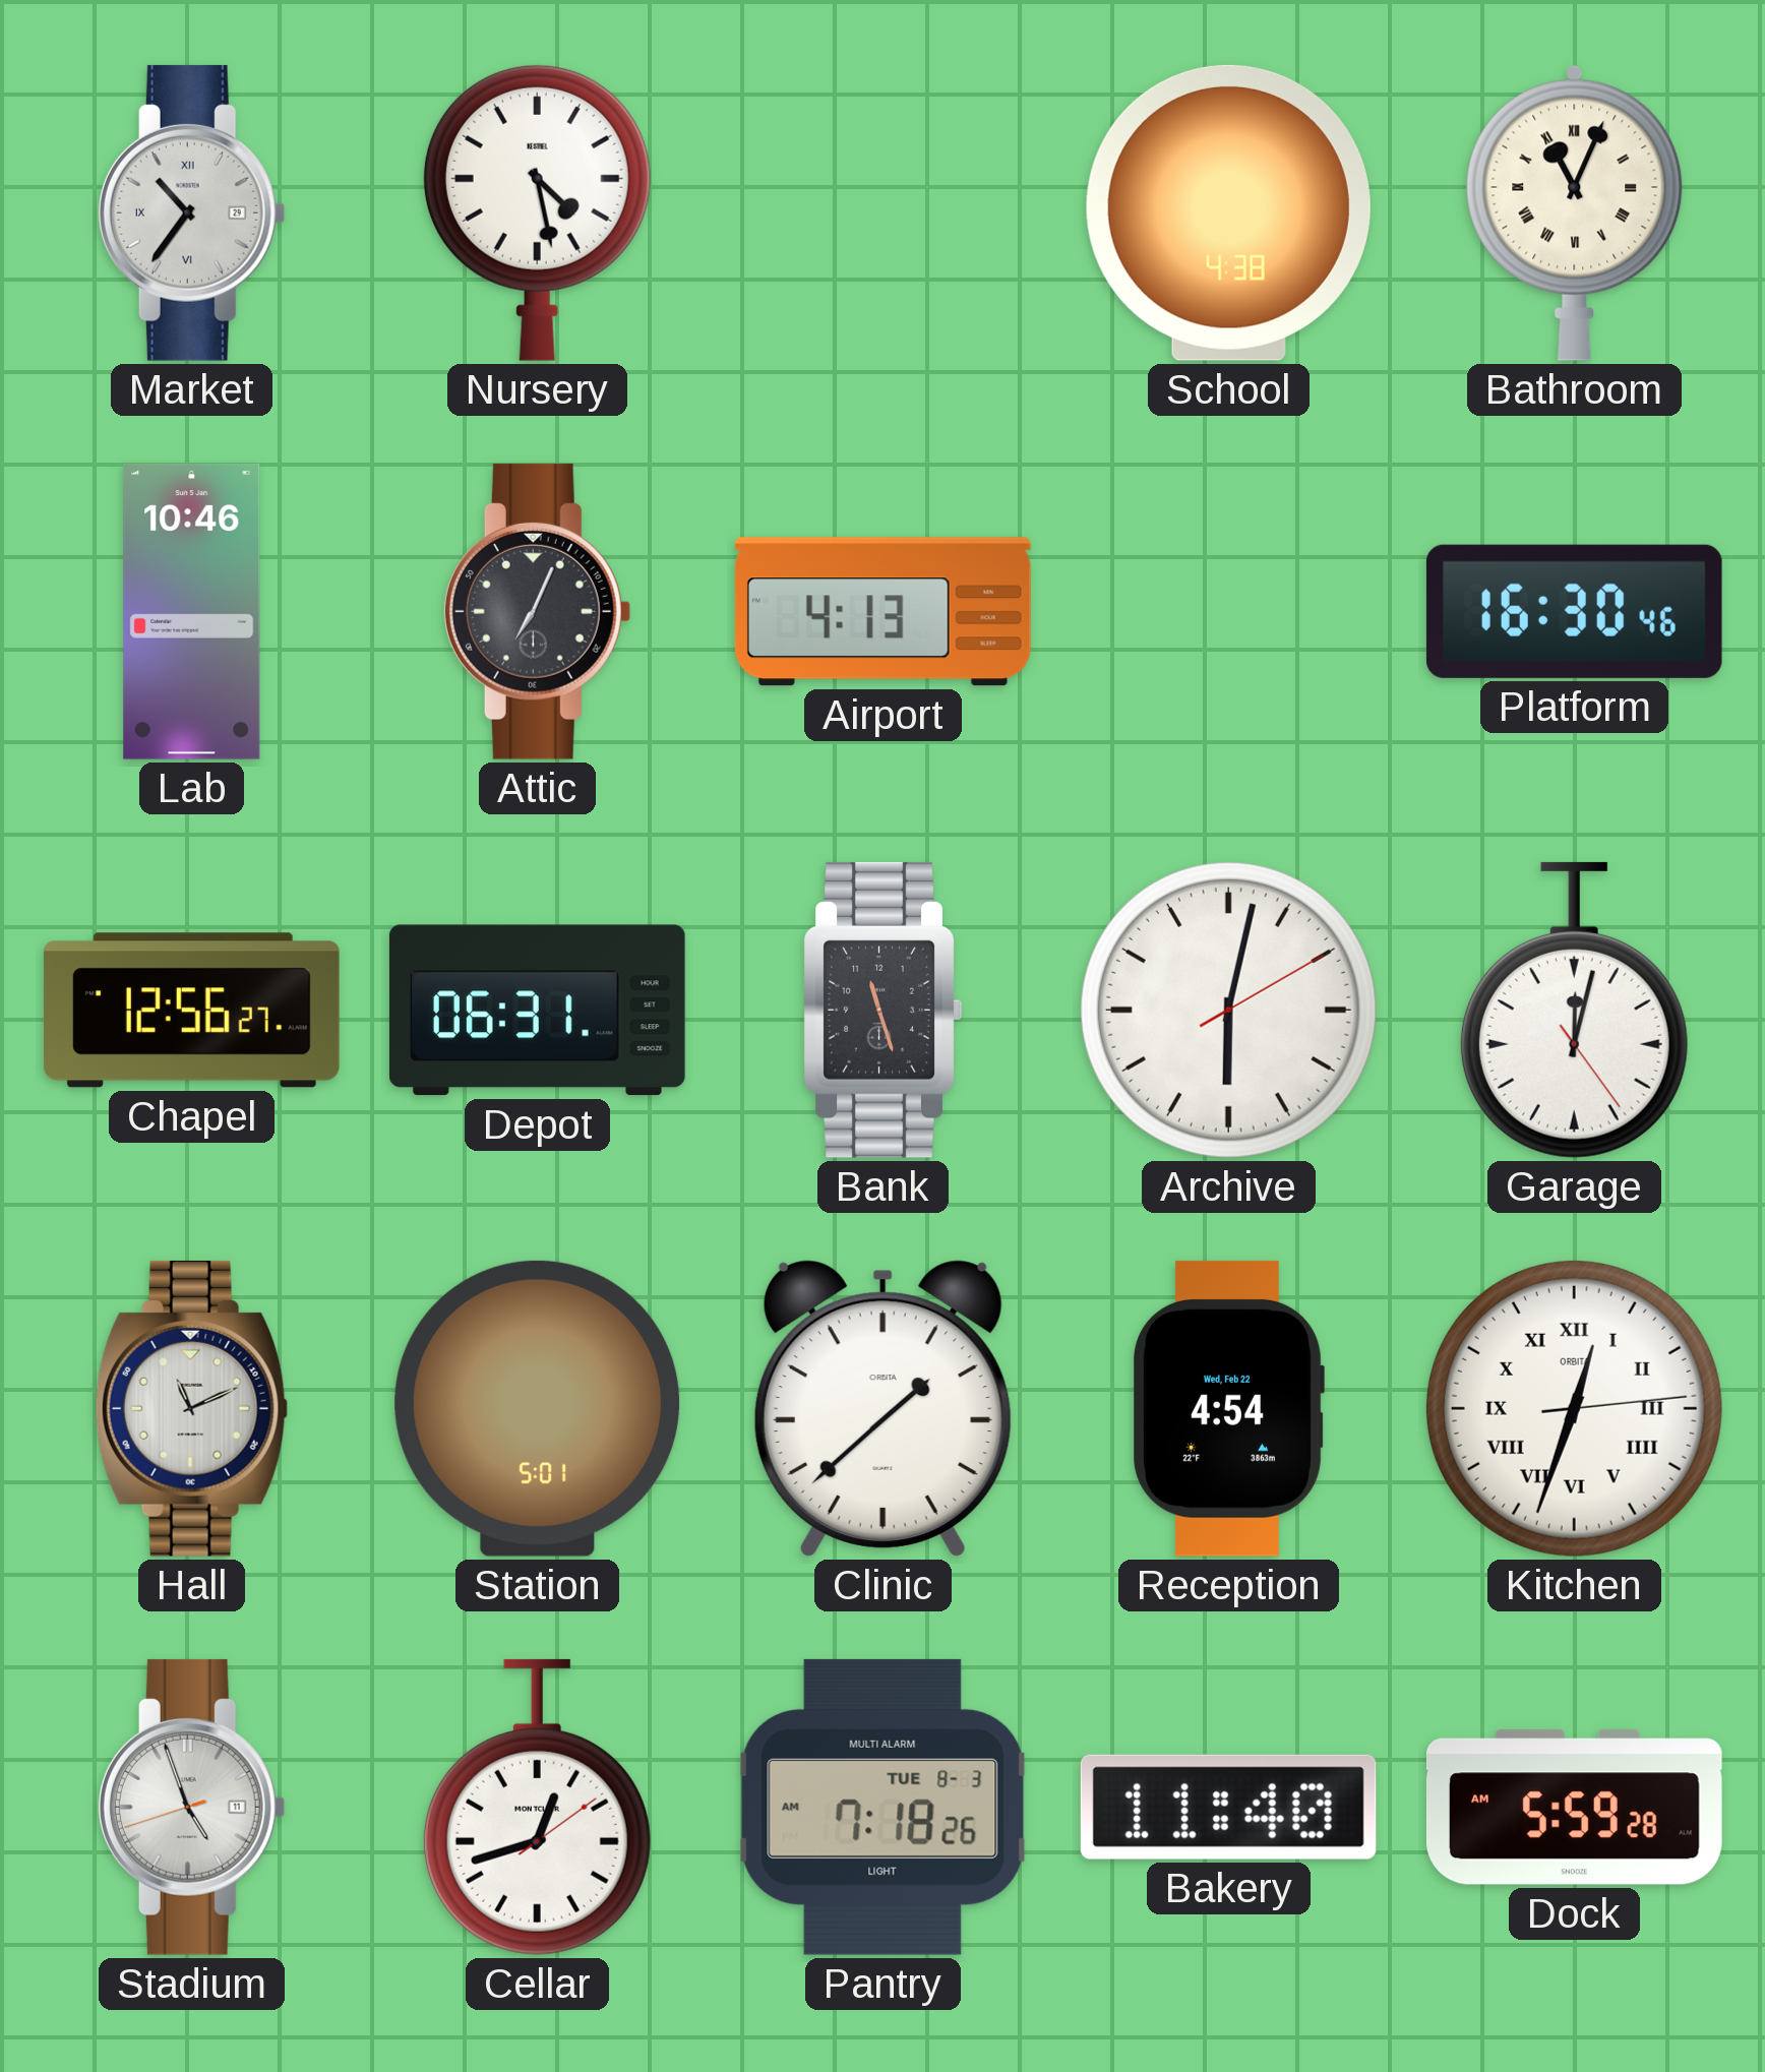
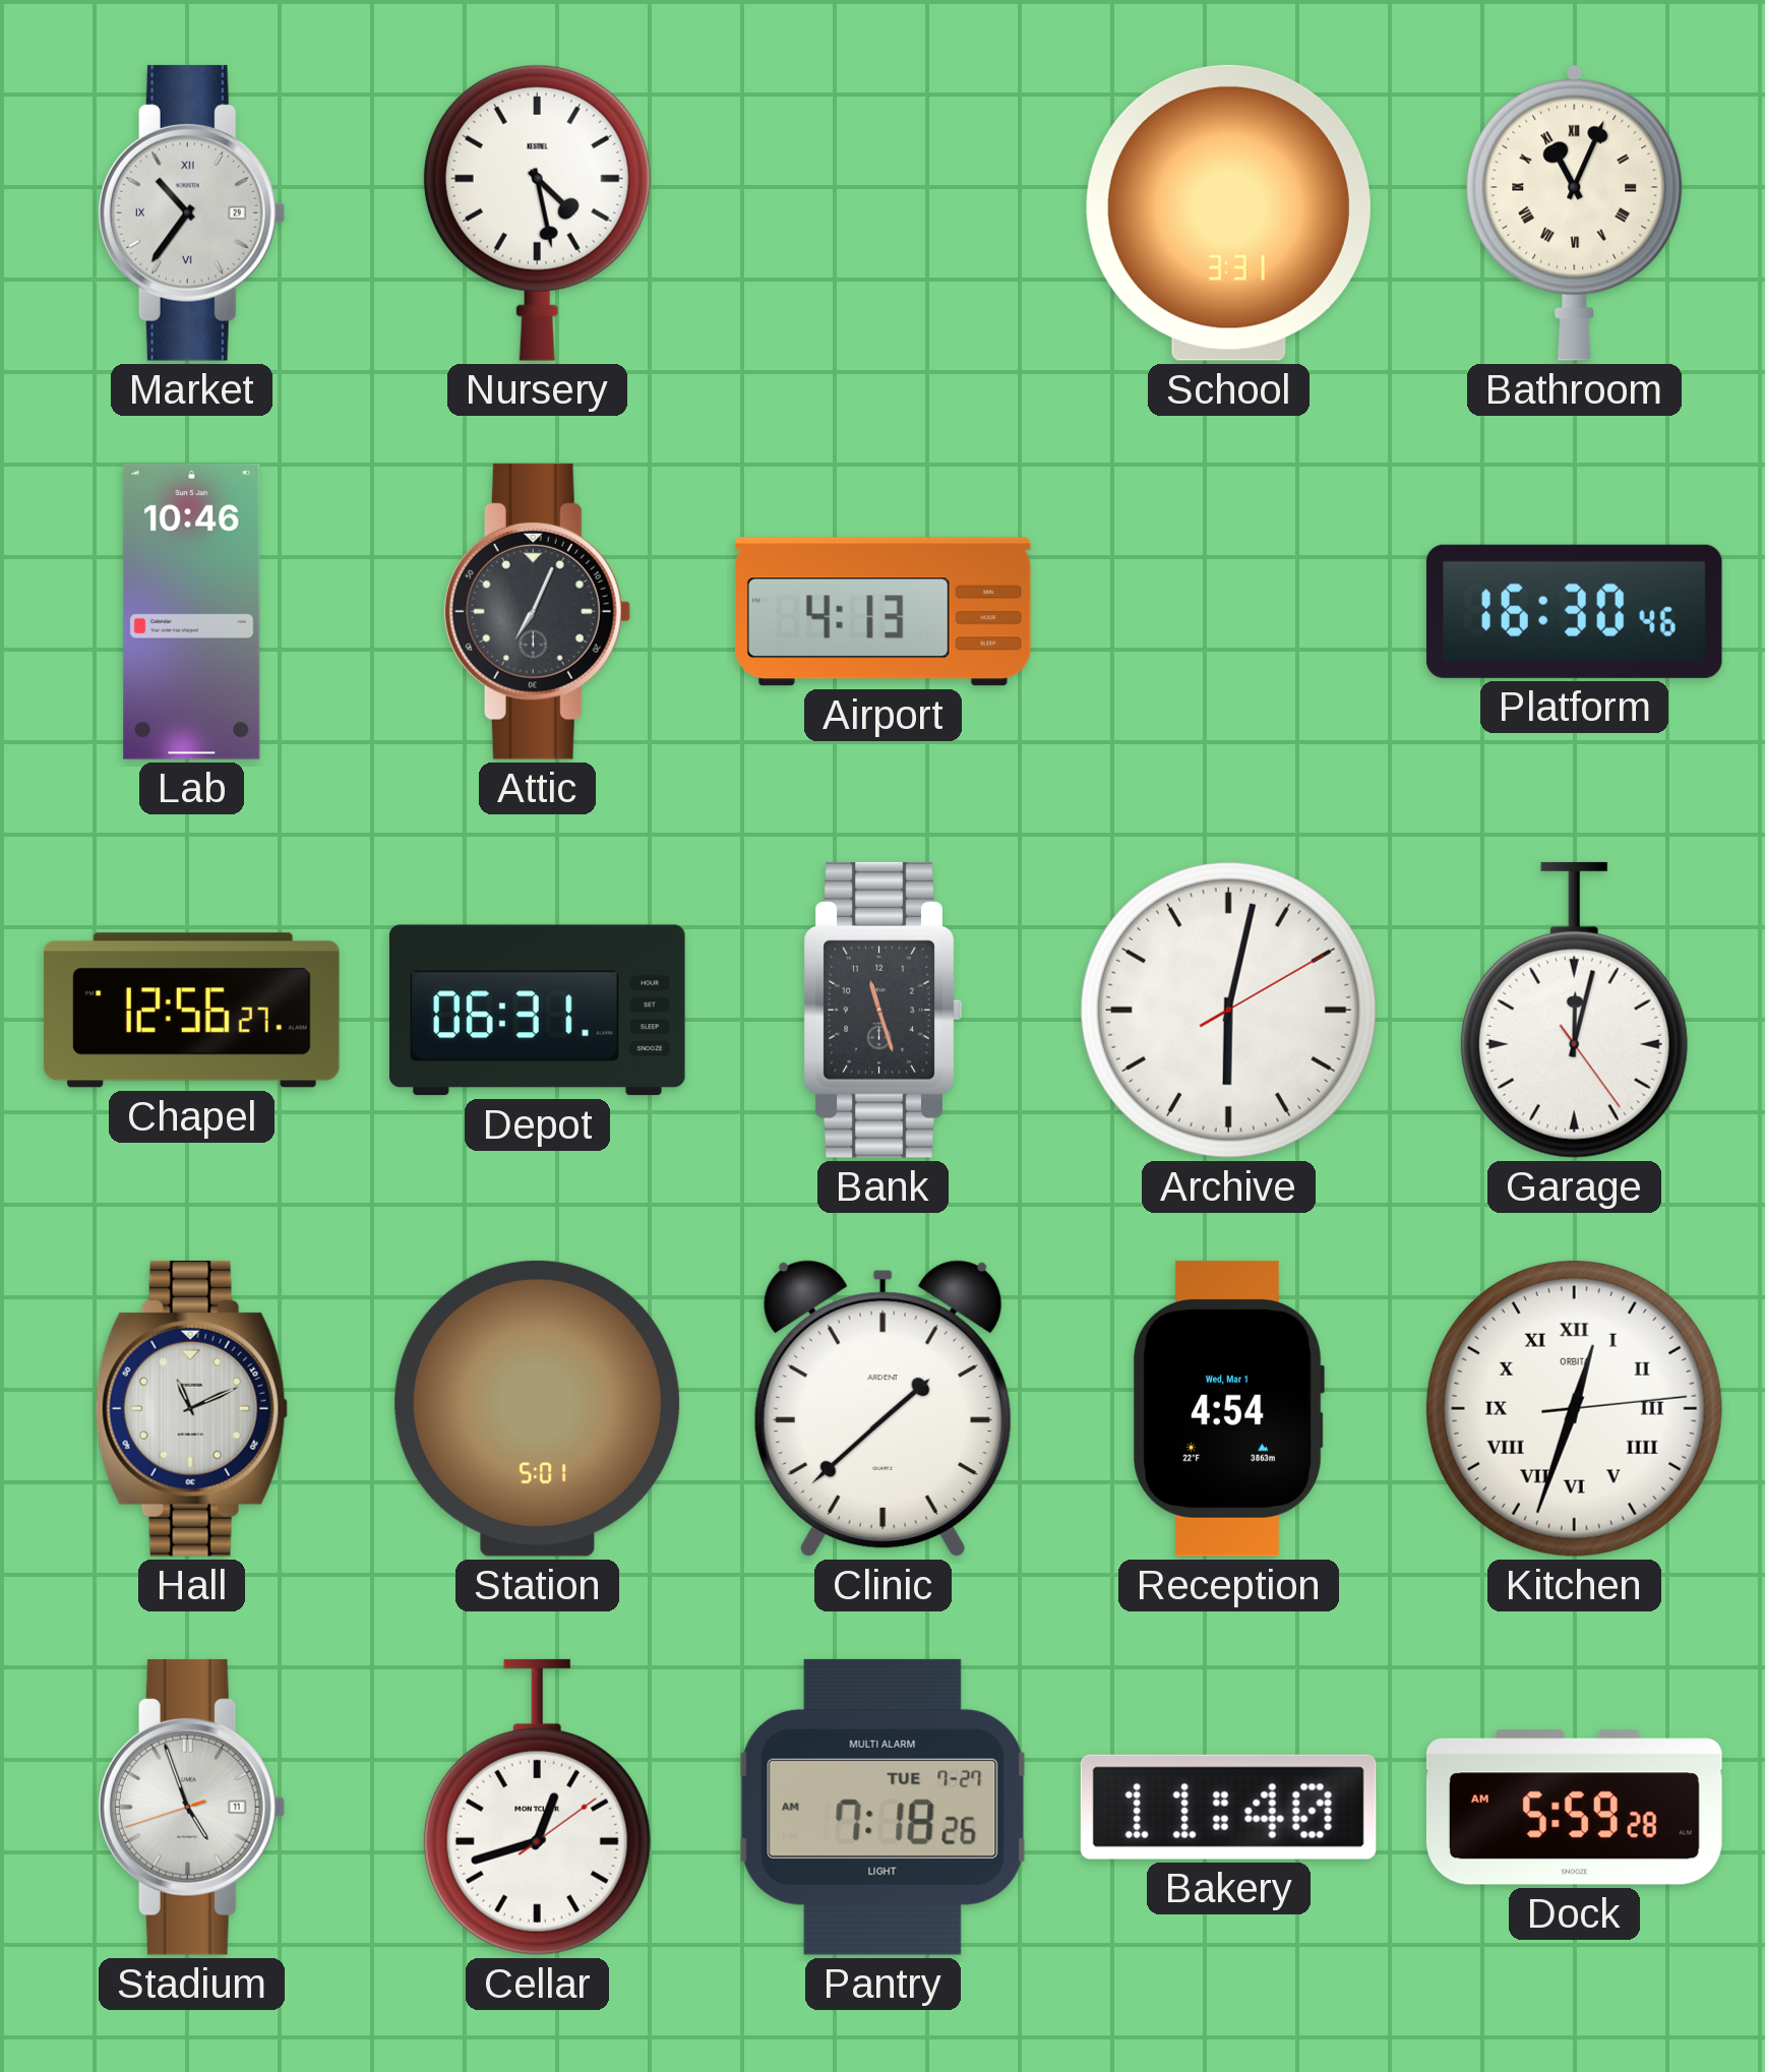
School: 4:38 -> 3:31
Clinic brand: ORBITA -> ARDENT
Reception date: Wed, Feb 22 -> Wed, Mar 1
Pantry date: TUE 8-3 -> TUE 7-27
